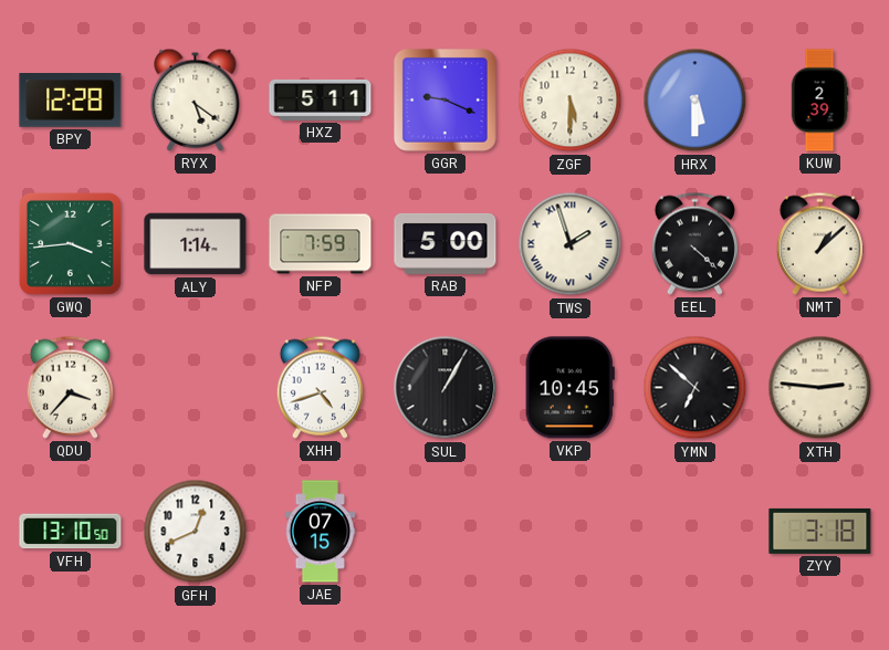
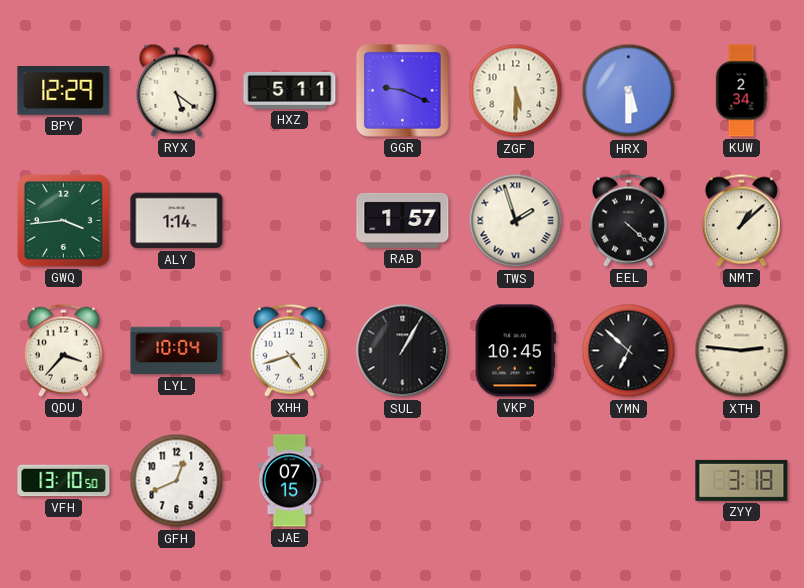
BPY: 12:28 -> 12:29
KUW: 2:39 -> 2:34
NFP: 7:59 -> none
RAB: 5:00 -> 1:57
LYL: none -> 10:04
